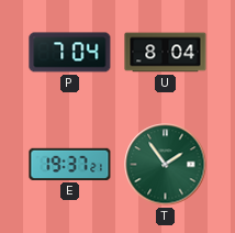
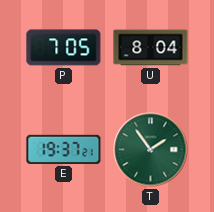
P: 7:04 -> 7:05
